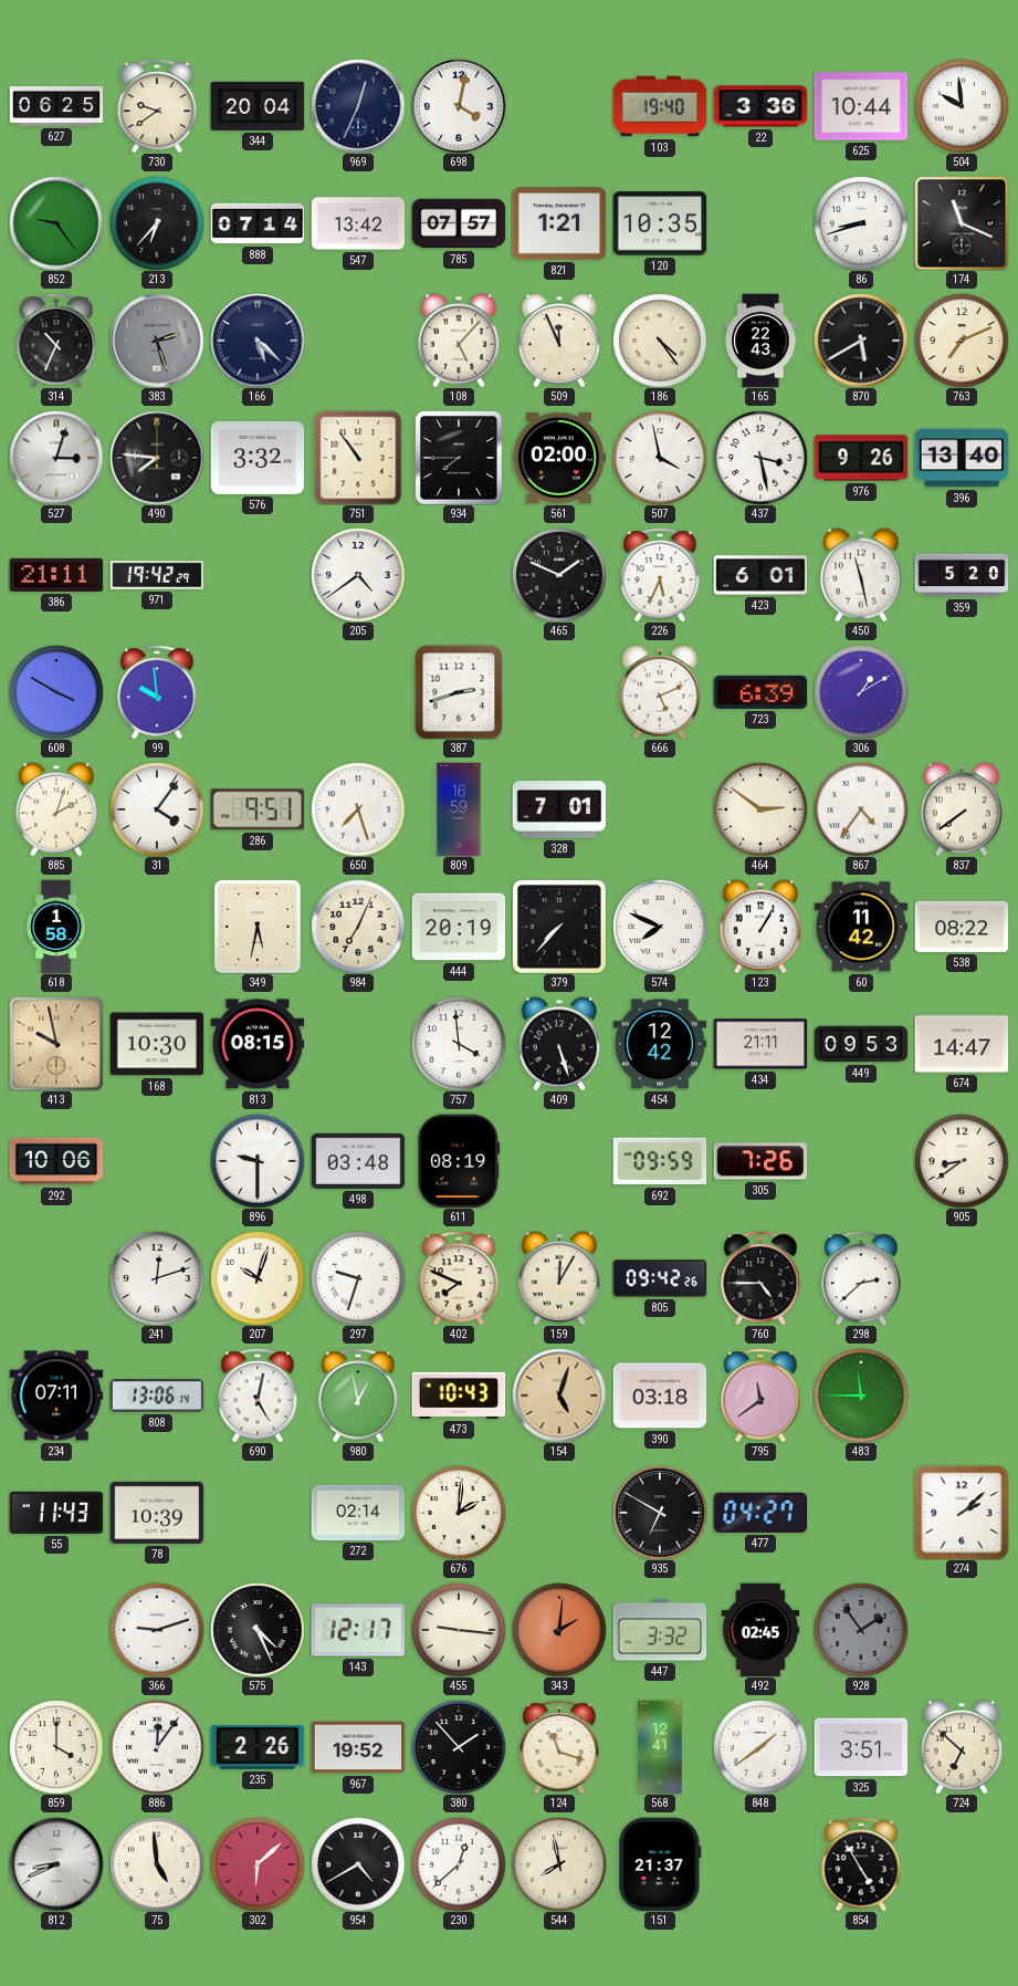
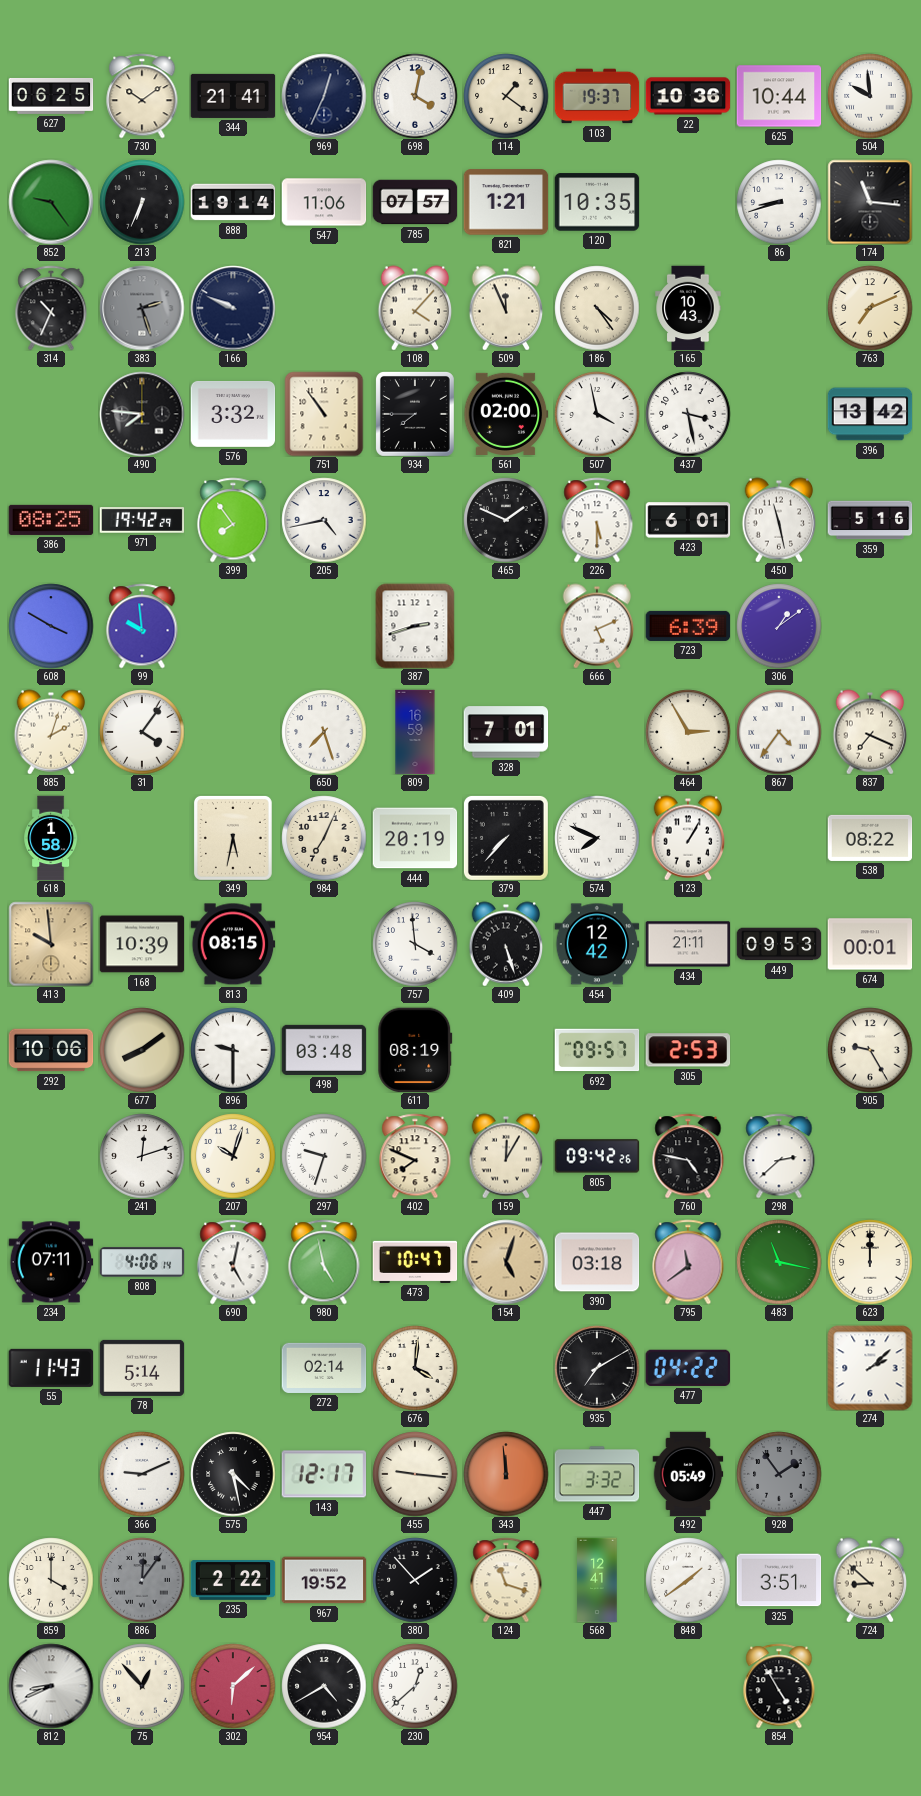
730: 9:39 -> 10:09
344: 20:04 -> 21:41
114: none -> 1:21
103: 19:40 -> 19:37
22: 3:36 -> 10:36
213: 6:37 -> 6:34
888: 07:14 -> 19:14
547: 13:42 -> 11:06
174: 11:19 -> 11:16
166: 5:22 -> 9:49
108: 5:07 -> 4:07
165: 22:43 -> 10:43
870: 5:40 -> none
527: 3:03 -> none
976: 9:26 -> none
396: 13:40 -> 13:42
386: 21:11 -> 08:25
399: none -> 7:54
205: 4:39 -> 4:43
226: 5:34 -> 5:30
359: 5:20 -> 5:16
306: 1:10 -> 1:09
286: 9:51 -> none
464: 2:51 -> 2:55
837: 7:39 -> 7:19
60: 11:42 -> none
413: 9:58 -> 9:59
168: 10:30 -> 10:39
674: 14:47 -> 00:01
677: none -> 8:09
692: 09:59 -> 09:57
305: 7:26 -> 2:53
905: 8:39 -> 9:25
760: 4:45 -> 4:47
808: 13:06 -> 4:06
980: 12:58 -> 4:58
473: 10:43 -> 10:47
483: 11:45 -> 11:17
623: none -> 12:00
78: 10:39 -> 5:14
676: 2:01 -> 4:01
935: 6:50 -> 7:10
477: 04:27 -> 04:22
366: 9:12 -> 9:11
575: 4:26 -> 4:28
343: 2:01 -> 11:59
492: 02:45 -> 05:49
886 dial: white -> grey
235: 2:26 -> 2:22
724: 6:52 -> 8:52
75: 4:59 -> 12:53
544: 7:58 -> none
151: 21:37 -> none
